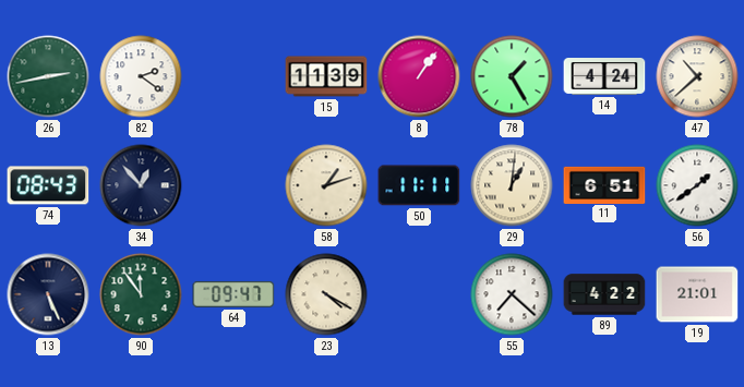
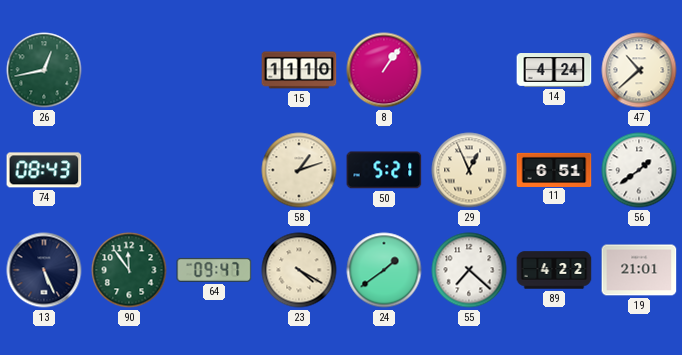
26: 2:43 -> 12:43
82: 2:21 -> none
15: 11:39 -> 11:10
78: 1:25 -> none
34: 12:53 -> none
50: 11:11 -> 5:21
29: 1:01 -> 12:56
24: none -> 1:39
